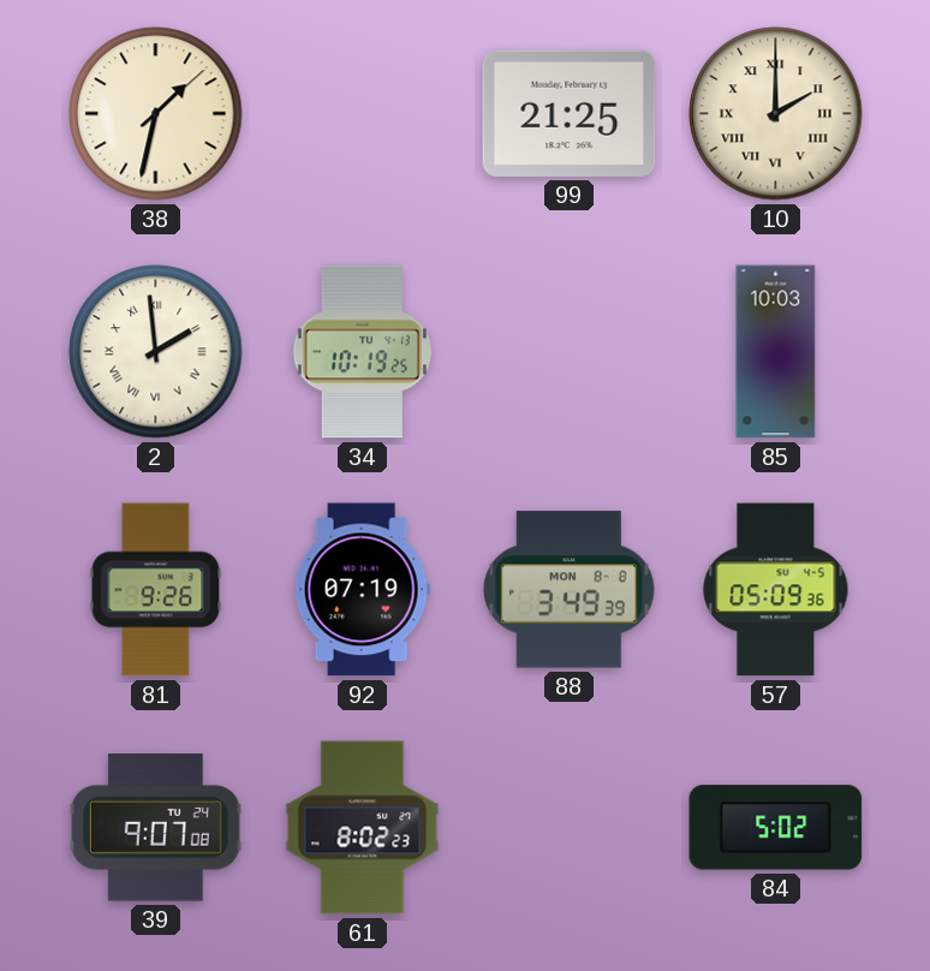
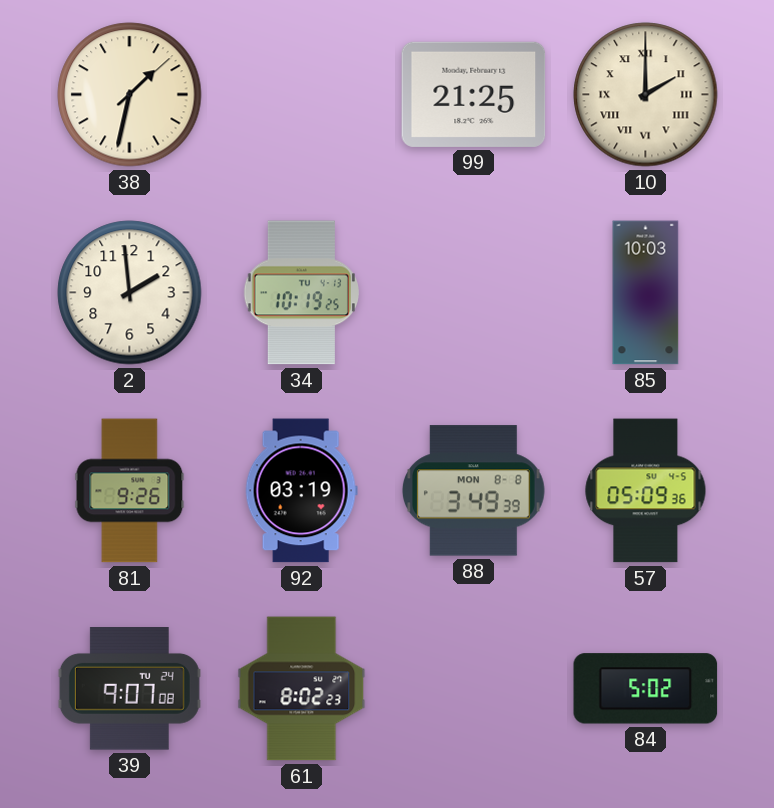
2 numerals: Roman -> Arabic
92: 07:19 -> 03:19
